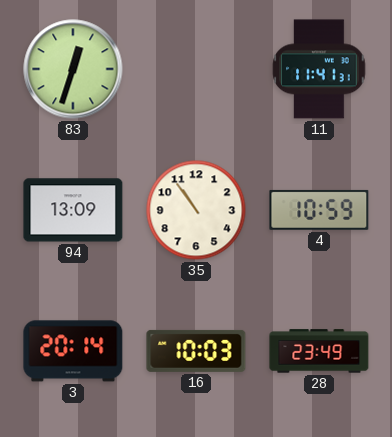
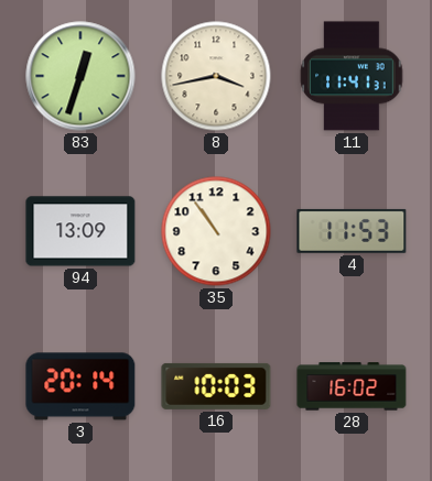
8: none -> 3:43
4: 10:59 -> 11:53
28: 23:49 -> 16:02
